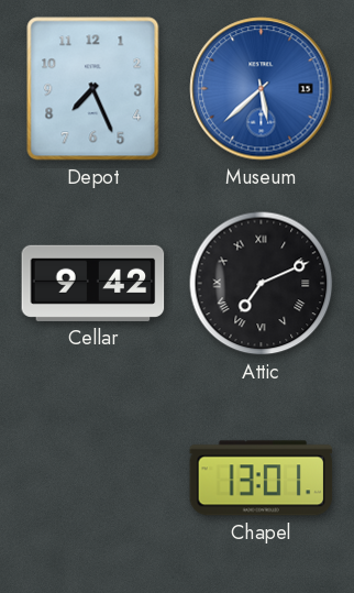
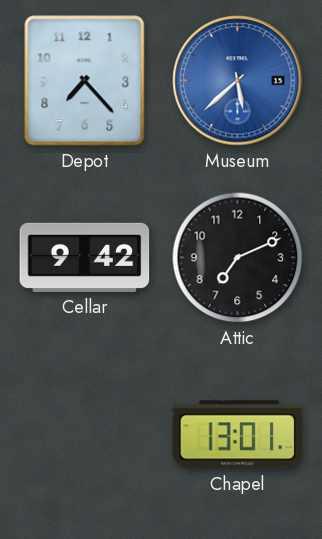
Depot: 7:26 -> 7:23
Attic numerals: Roman -> Arabic
